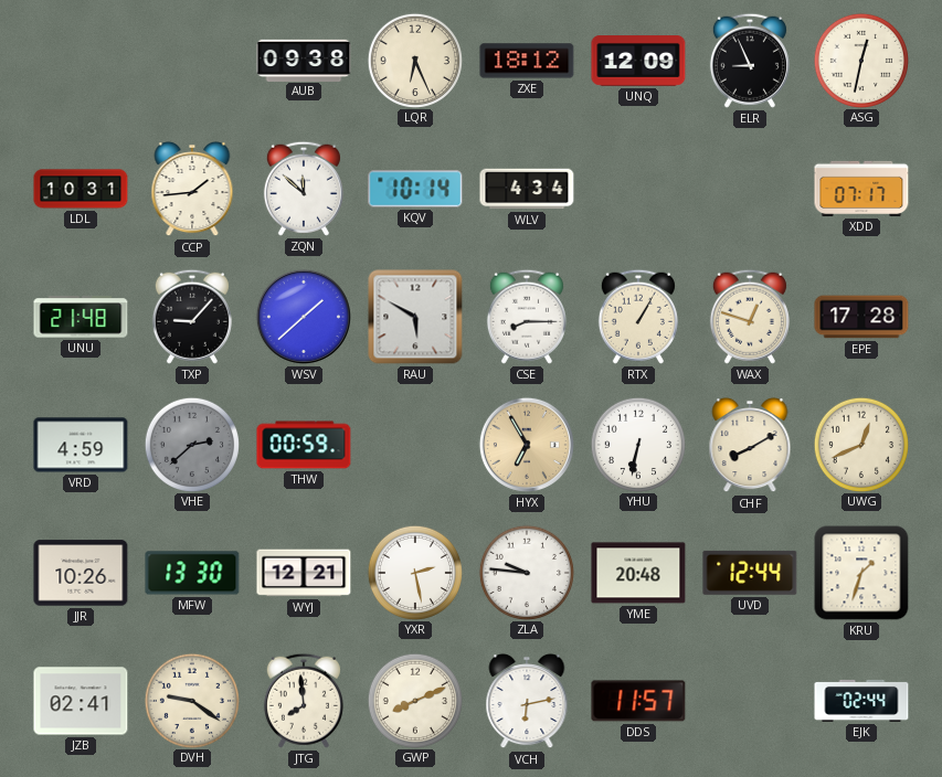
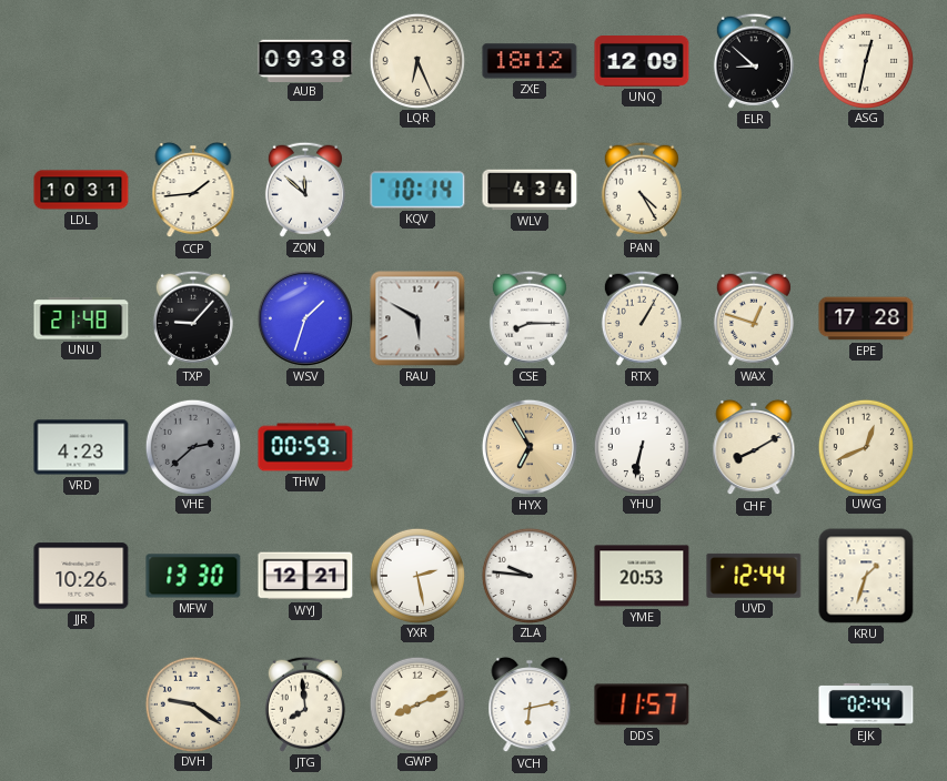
ELR: 8:56 -> 8:52
PAN: none -> 4:25
XDD: 07:17 -> none
WSV: 1:38 -> 1:33
VRD: 4:59 -> 4:23
YME: 20:48 -> 20:53
JZB: 02:41 -> none
